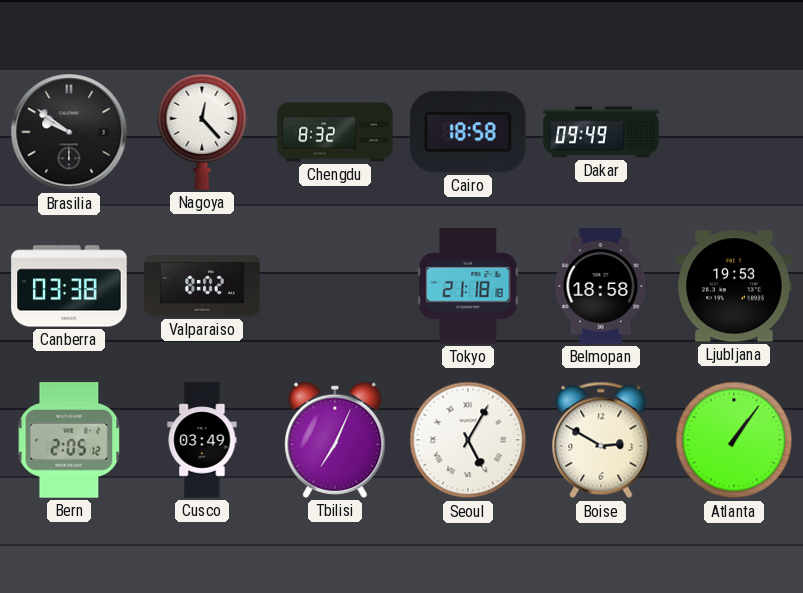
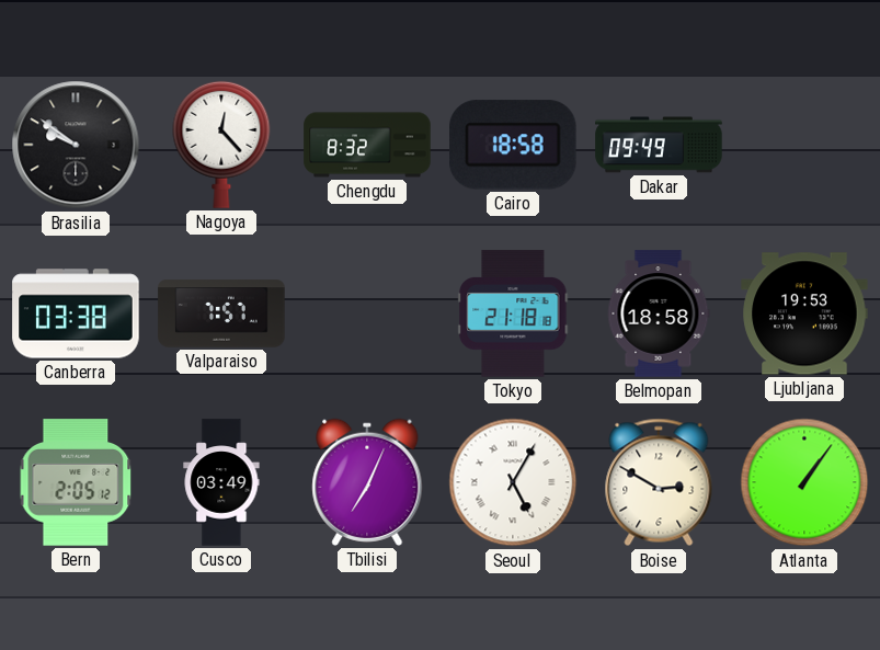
Valparaiso: 8:02 -> 7:57
